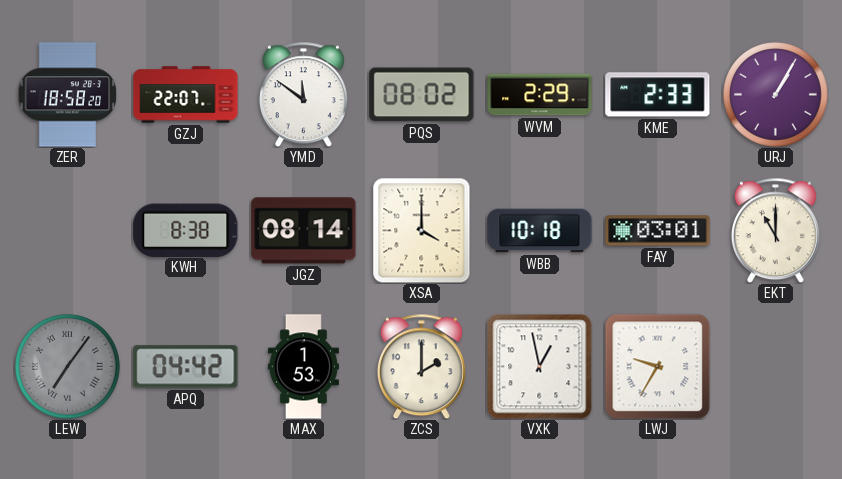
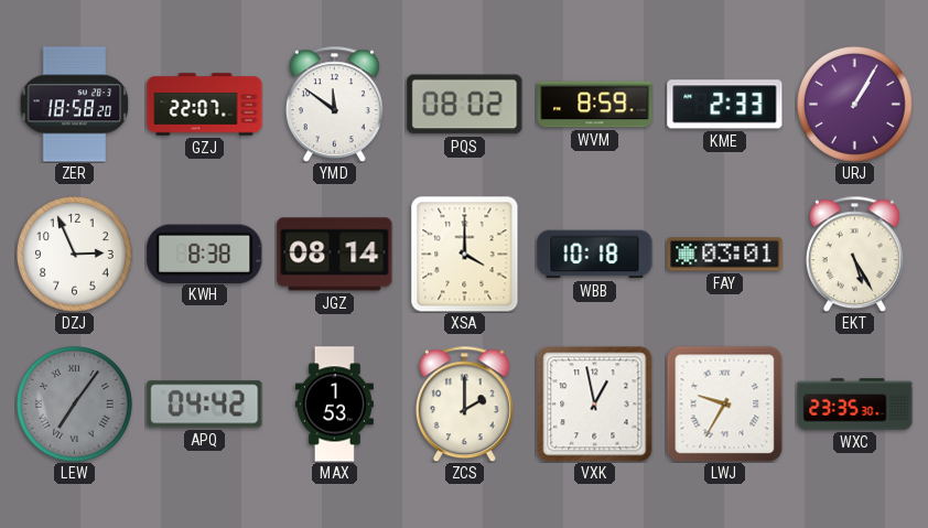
WVM: 2:29 -> 8:59
DZJ: none -> 2:56
EKT: 11:00 -> 5:25
WXC: none -> 23:35
